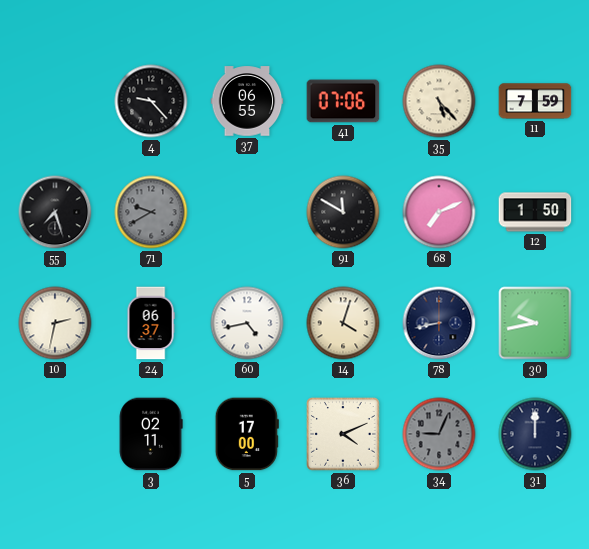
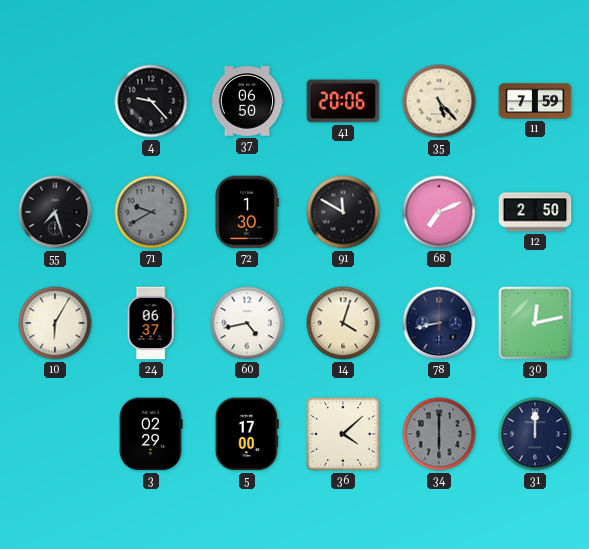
37: 06:55 -> 06:50
41: 07:06 -> 20:06
72: none -> 1:30
12: 1:50 -> 2:50
10: 2:32 -> 6:05
30: 9:43 -> 12:13
3: 02:11 -> 02:29
36: 4:11 -> 4:08
34: 9:04 -> 6:00
